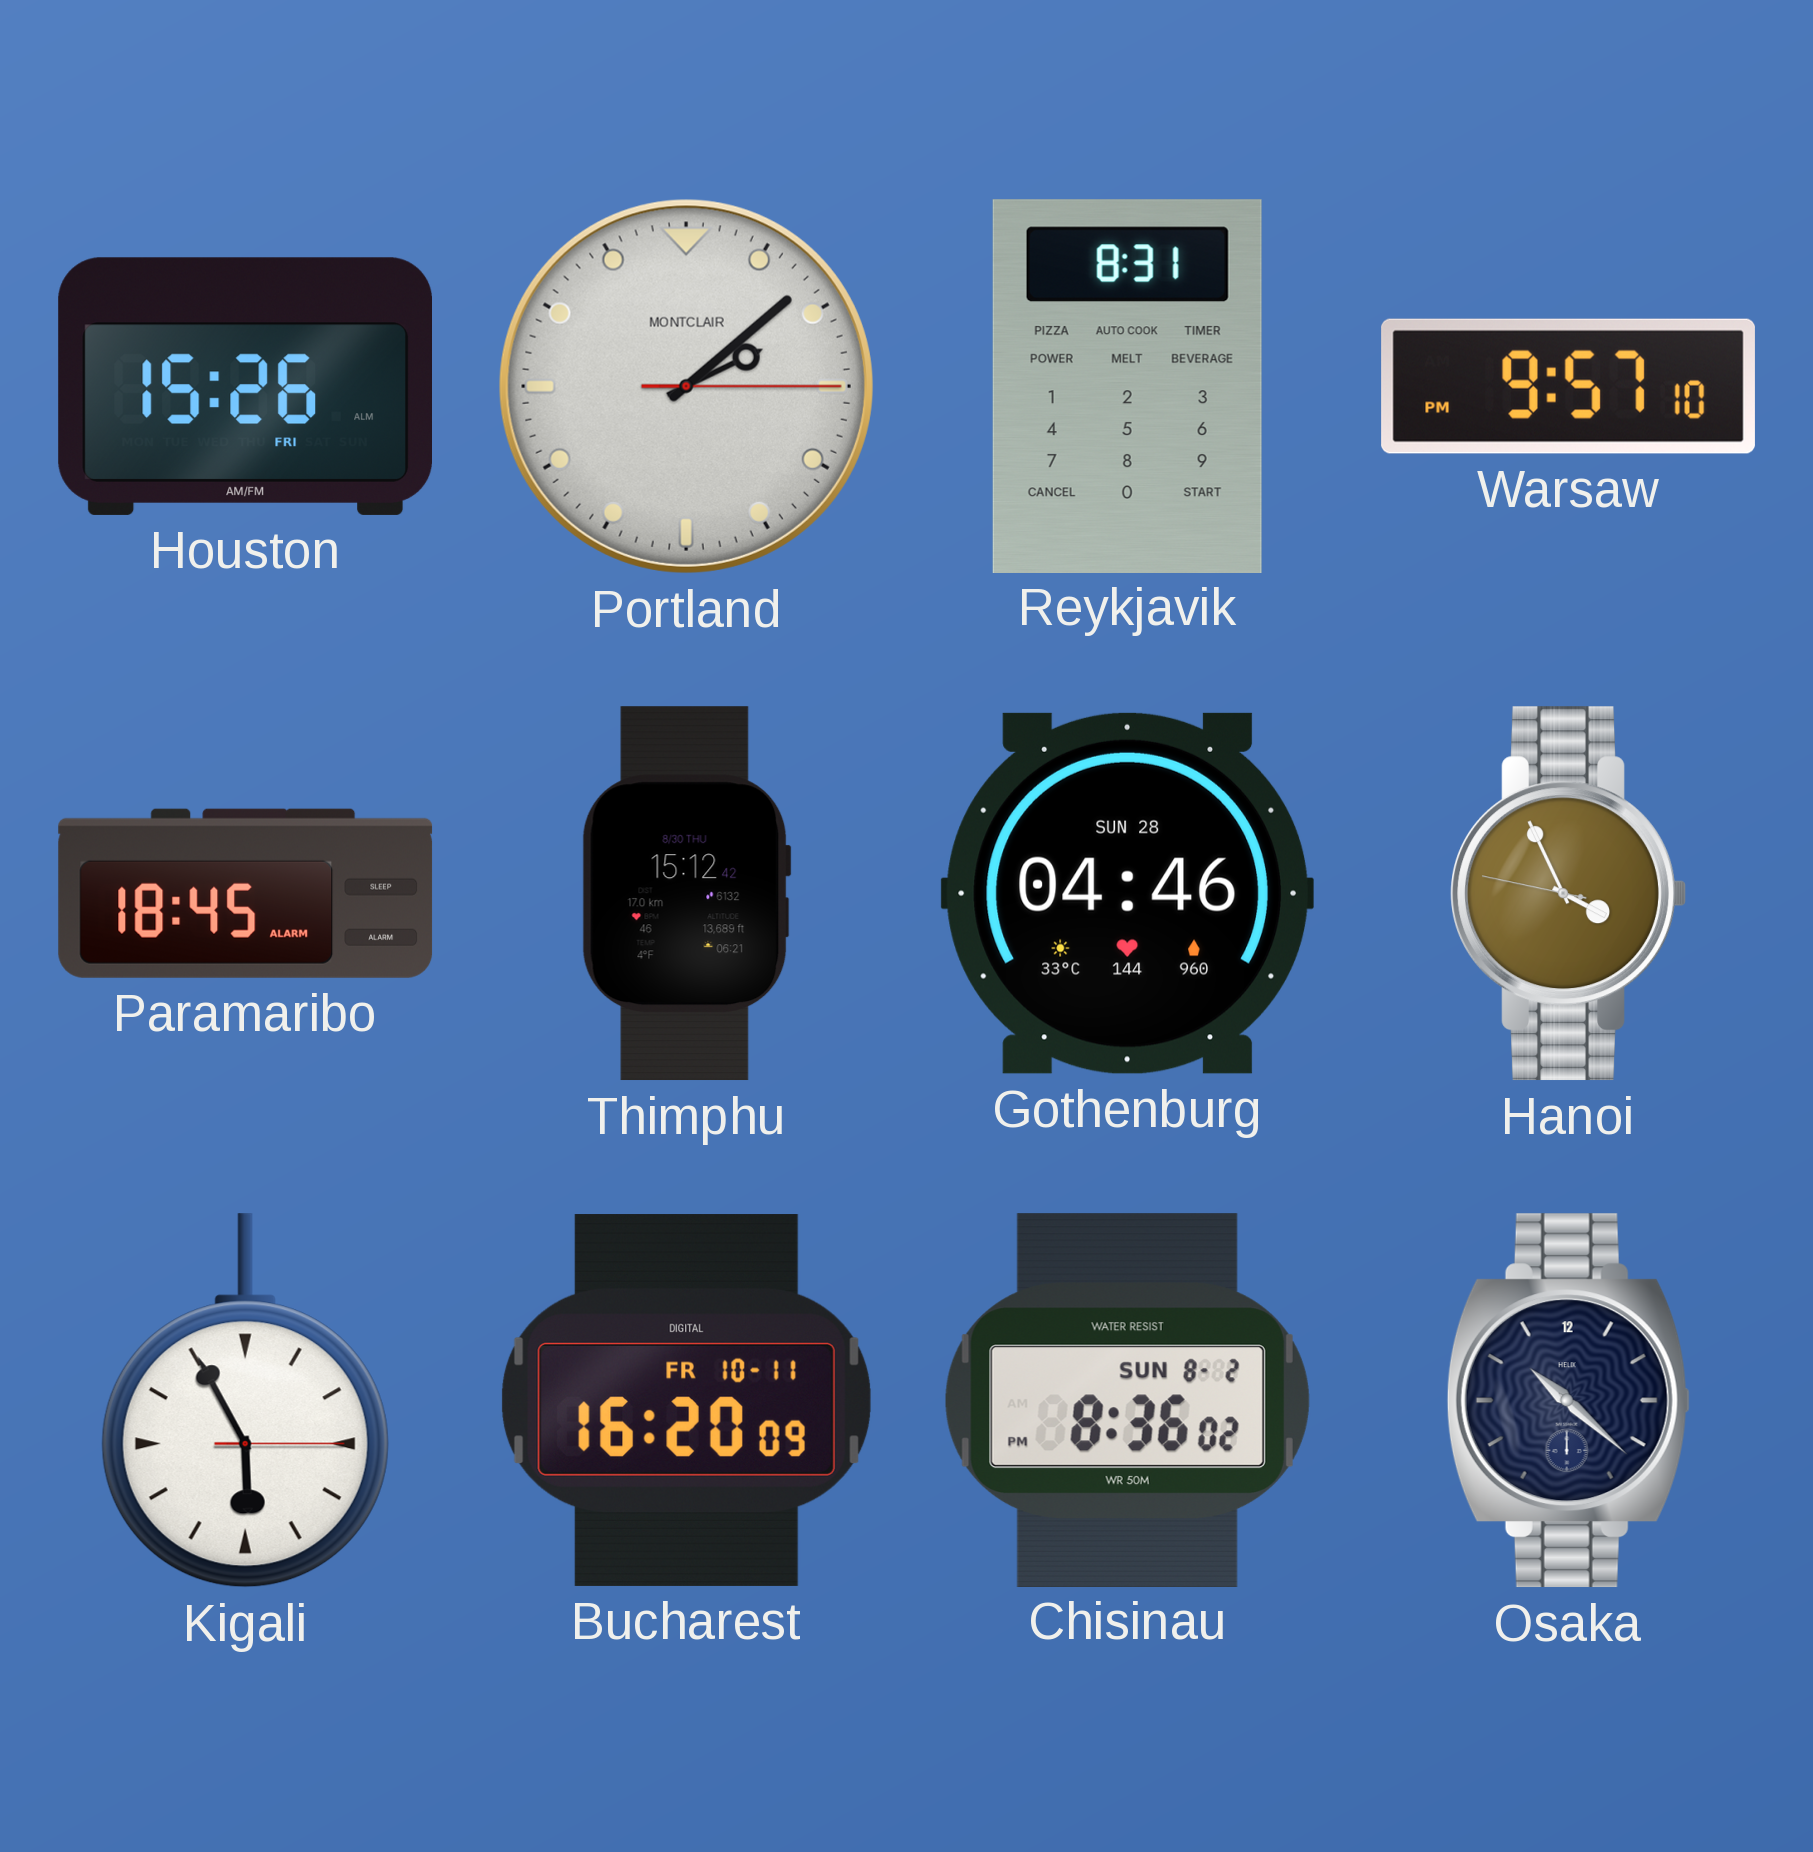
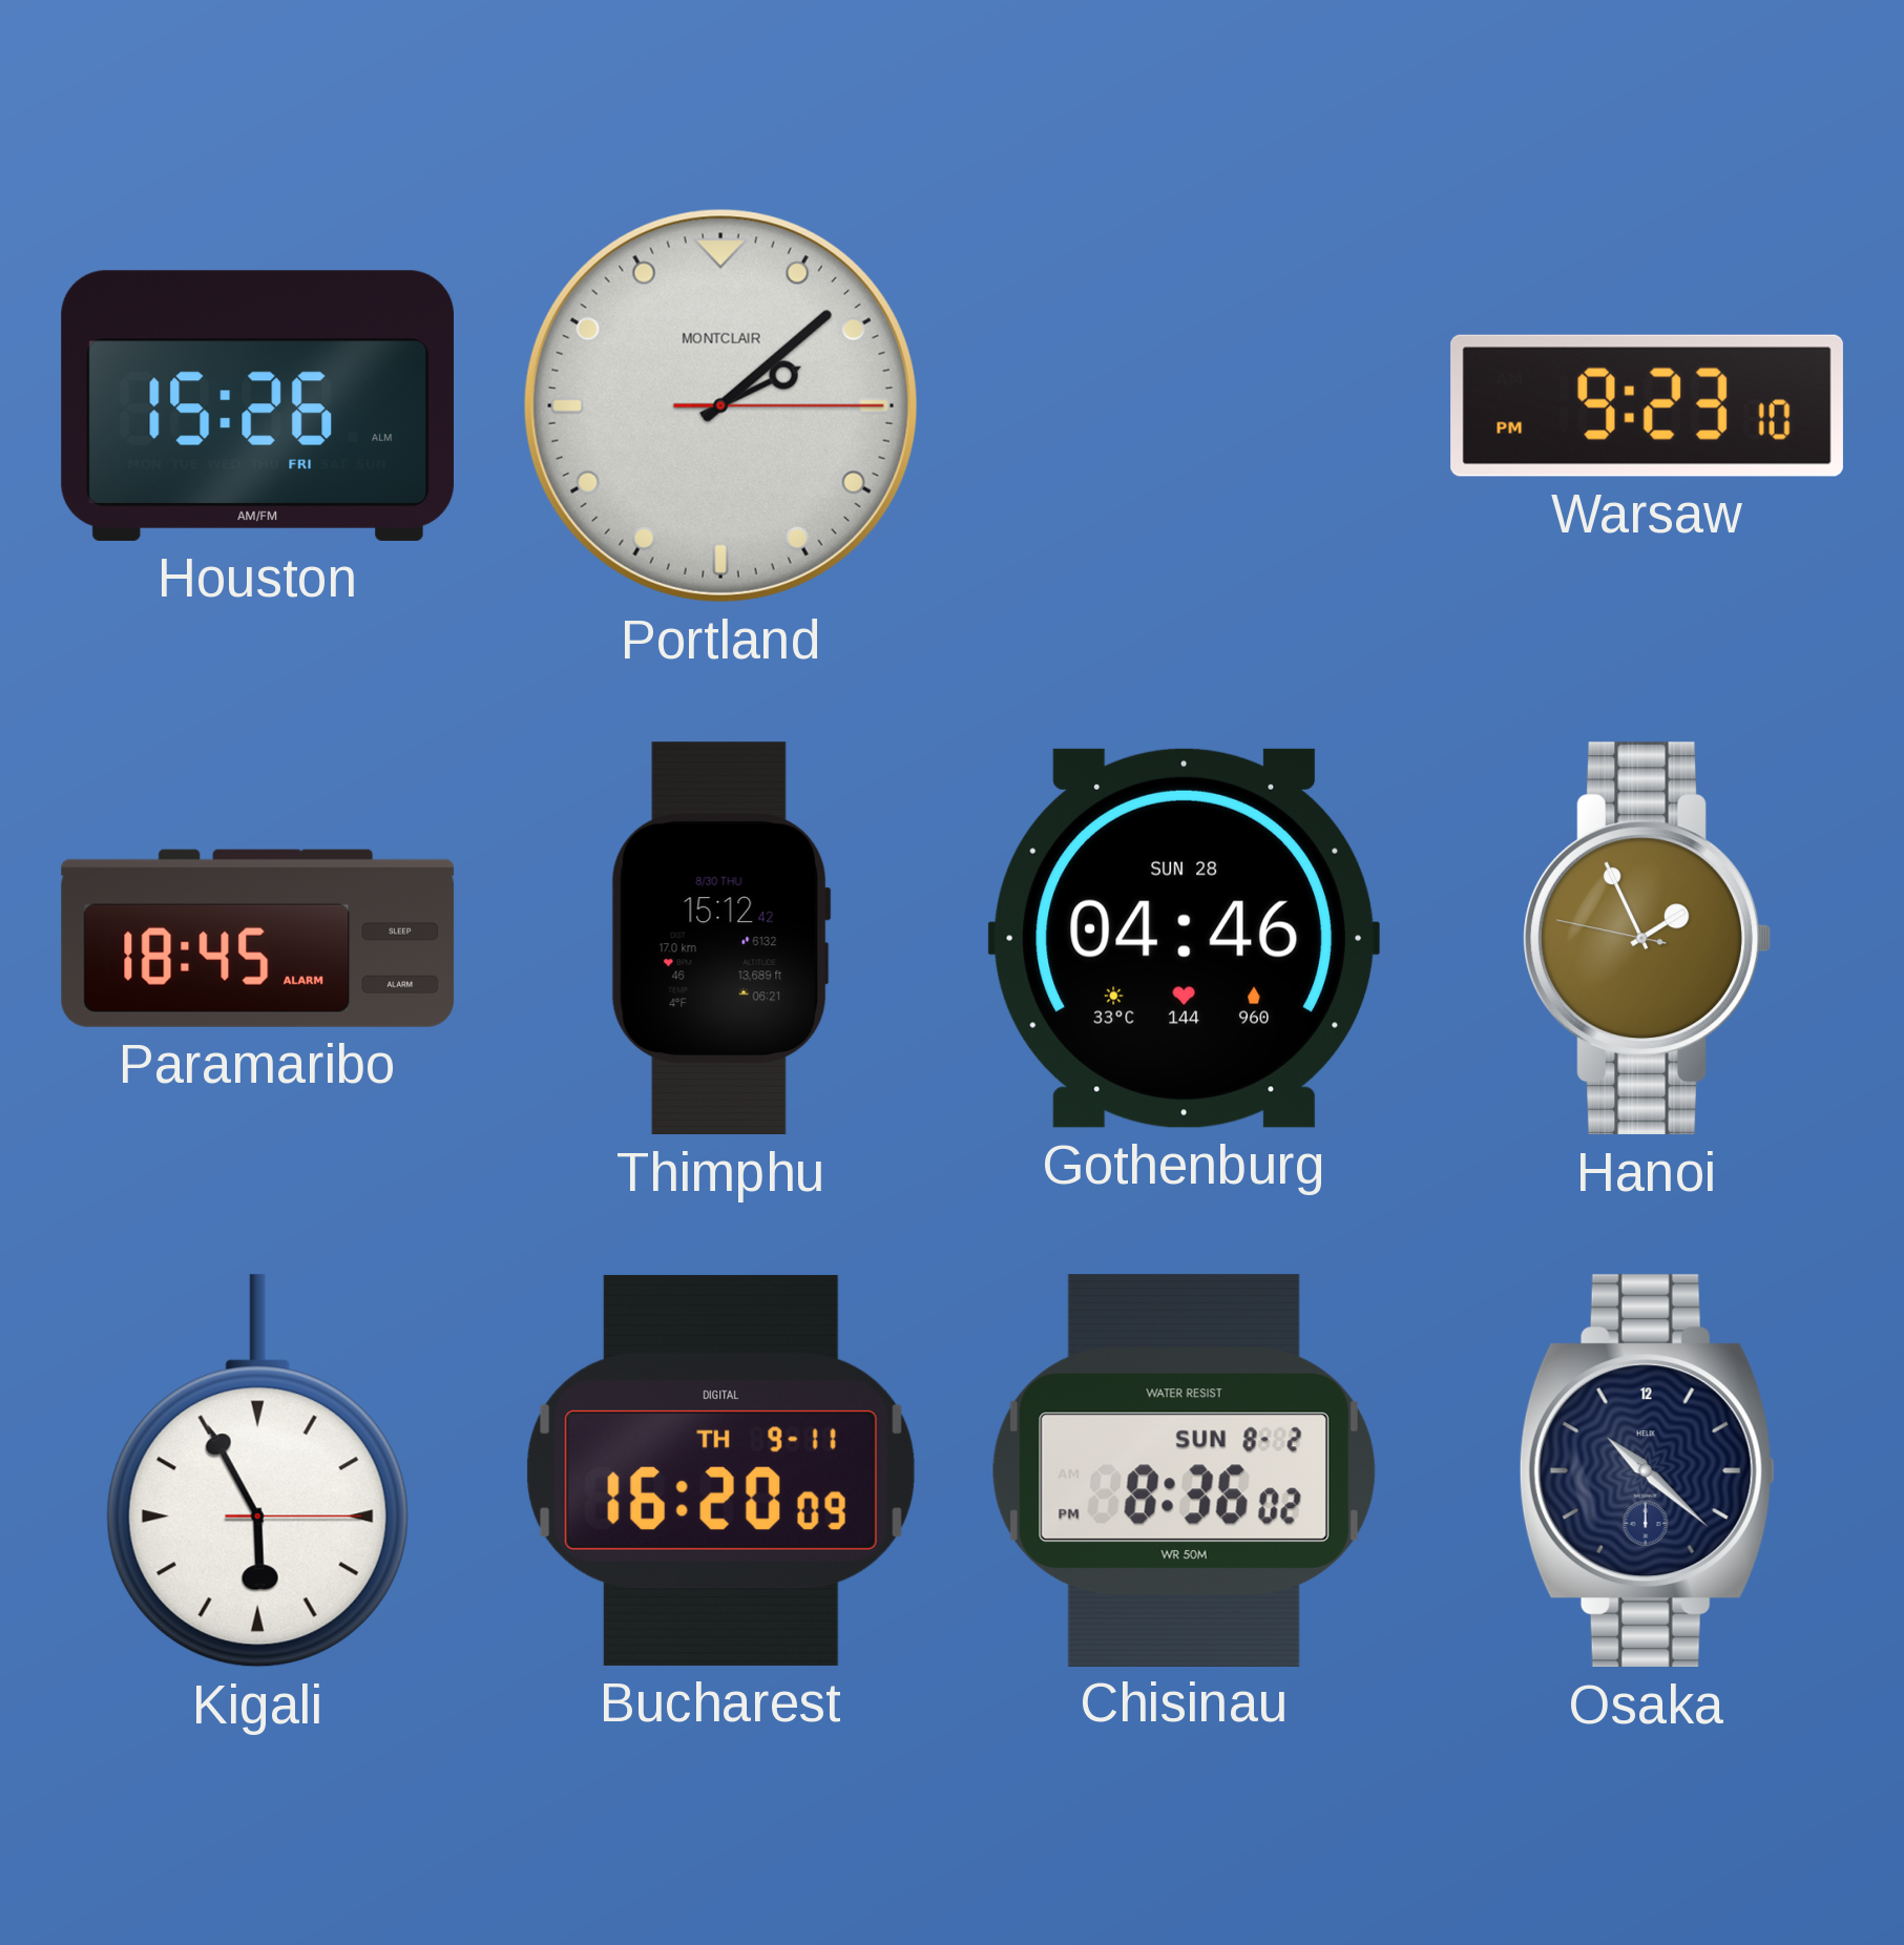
Reykjavik: 8:31 -> none
Warsaw: 9:57 -> 9:23
Hanoi: 3:55 -> 1:55
Bucharest date: FR 10-11 -> TH 9-11
